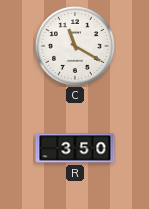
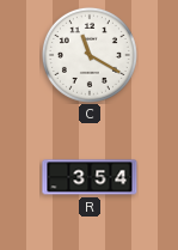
R: 3:50 -> 3:54
